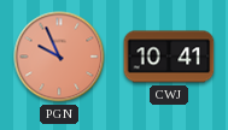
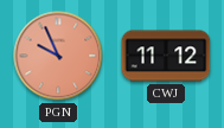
CWJ: 10:41 -> 11:12
